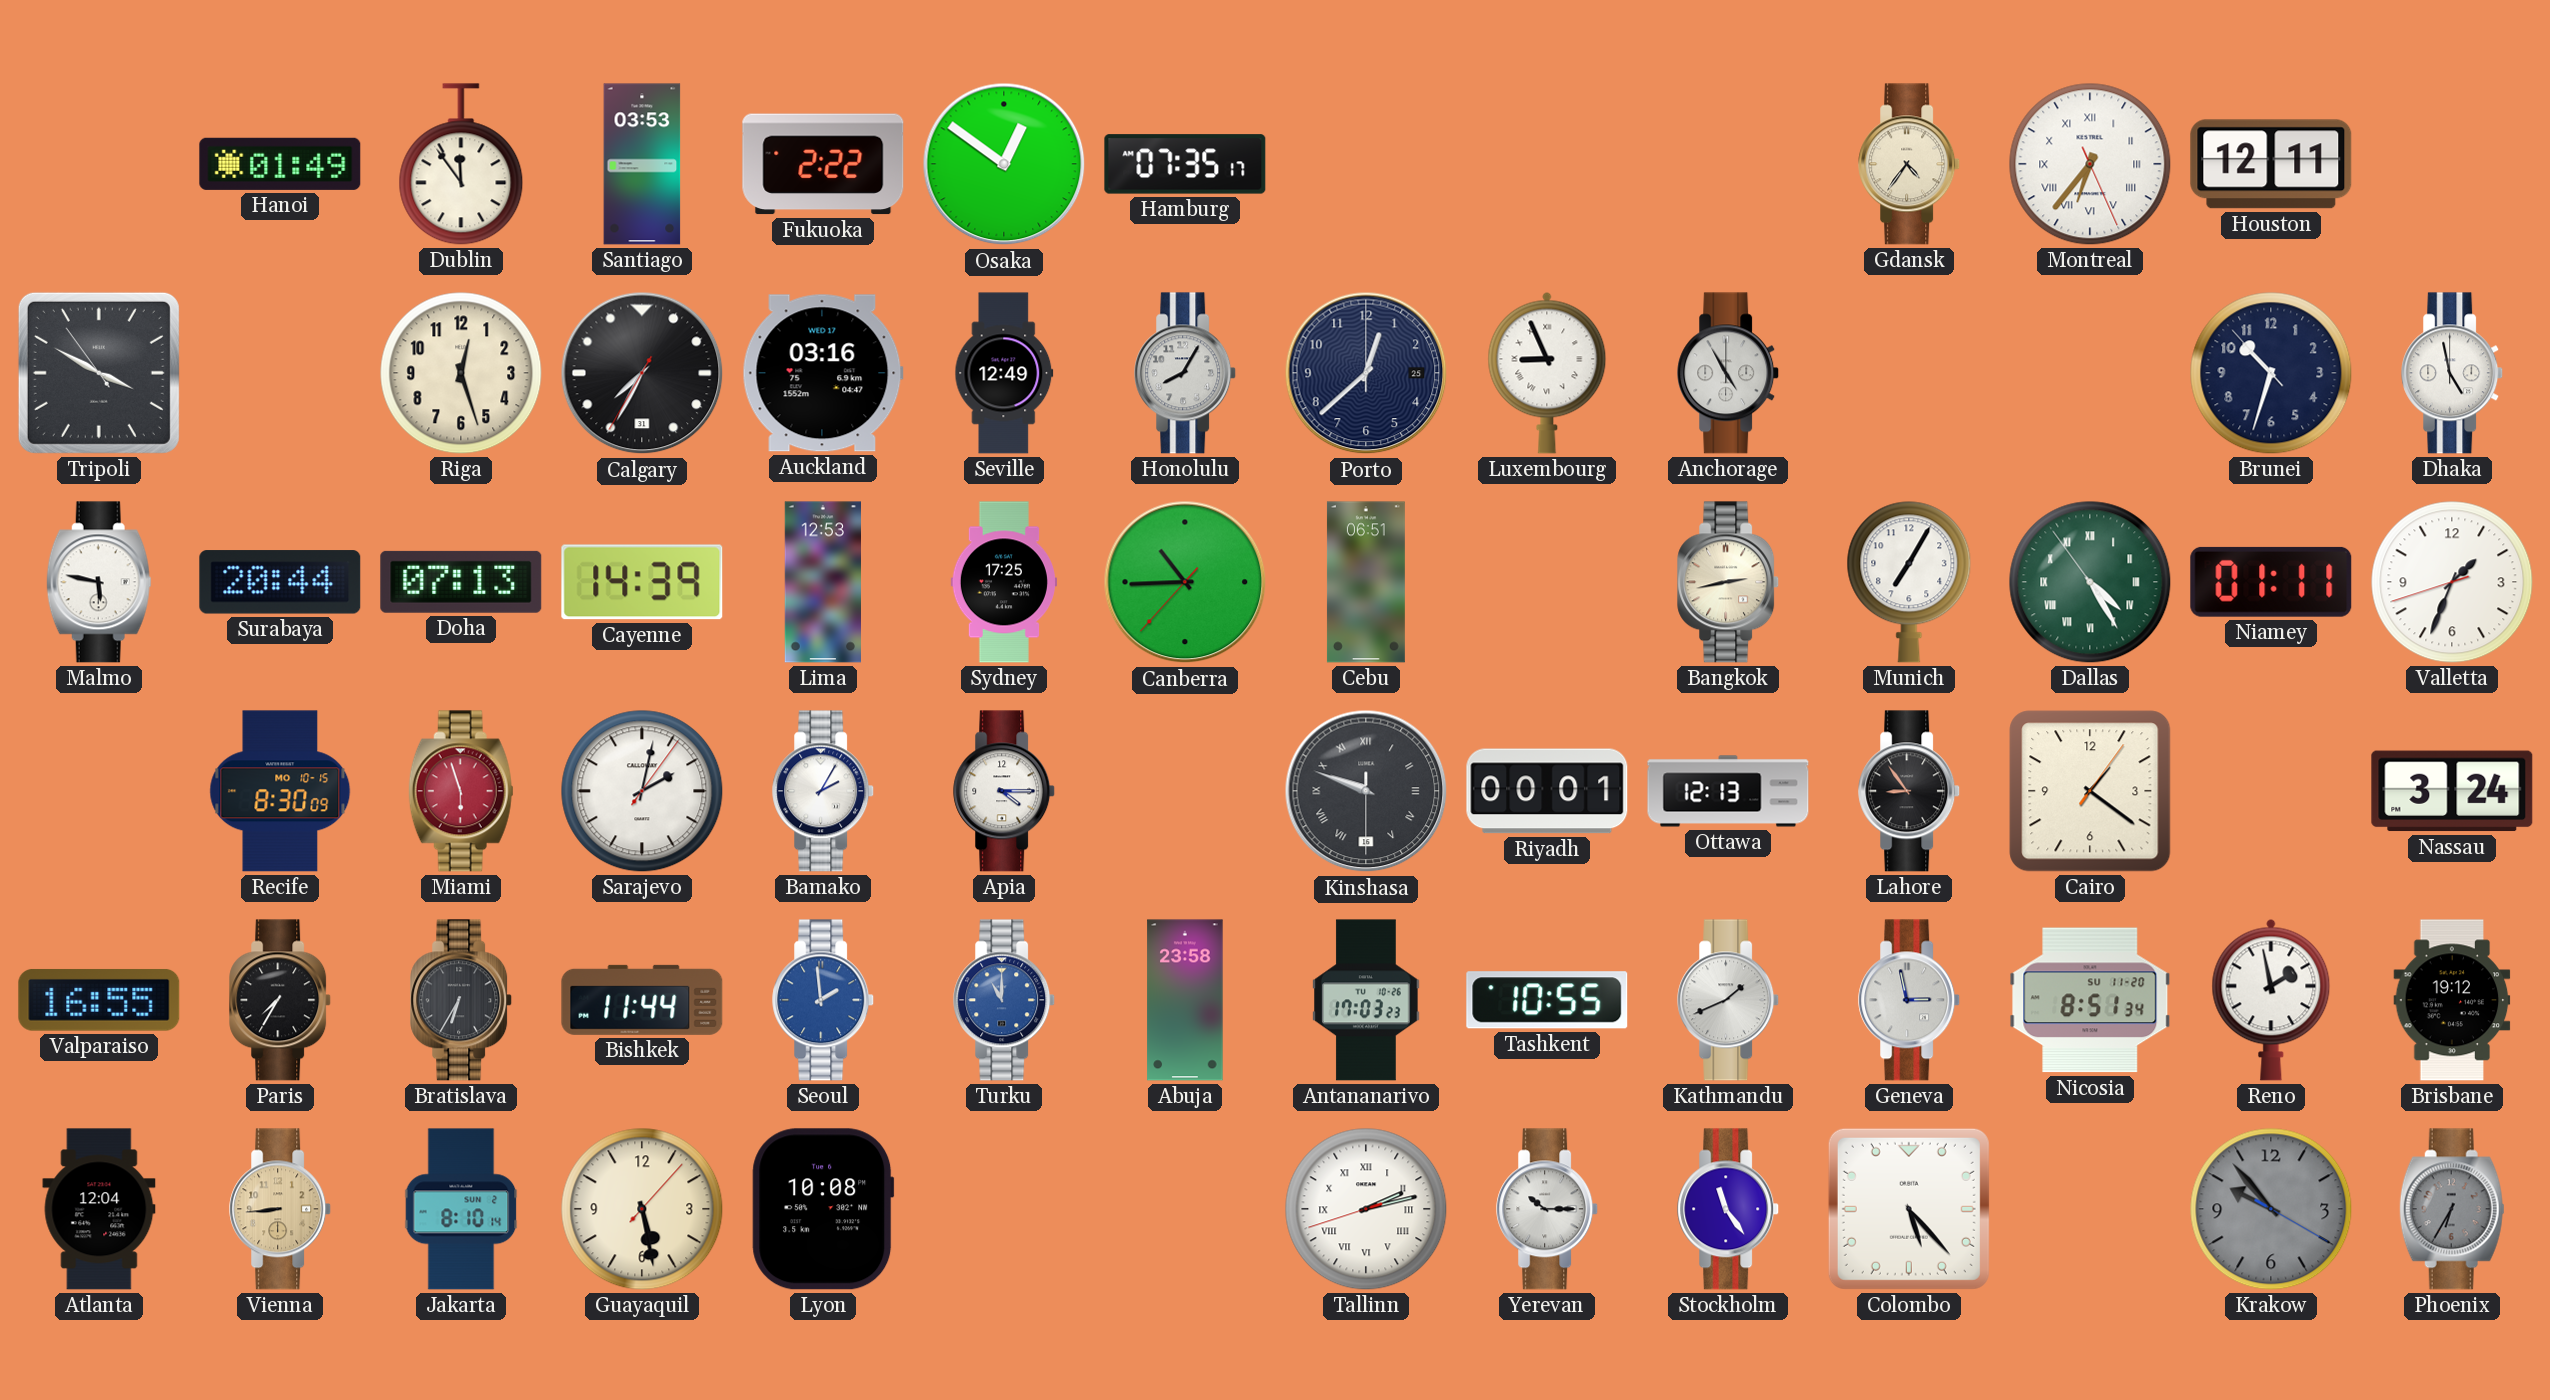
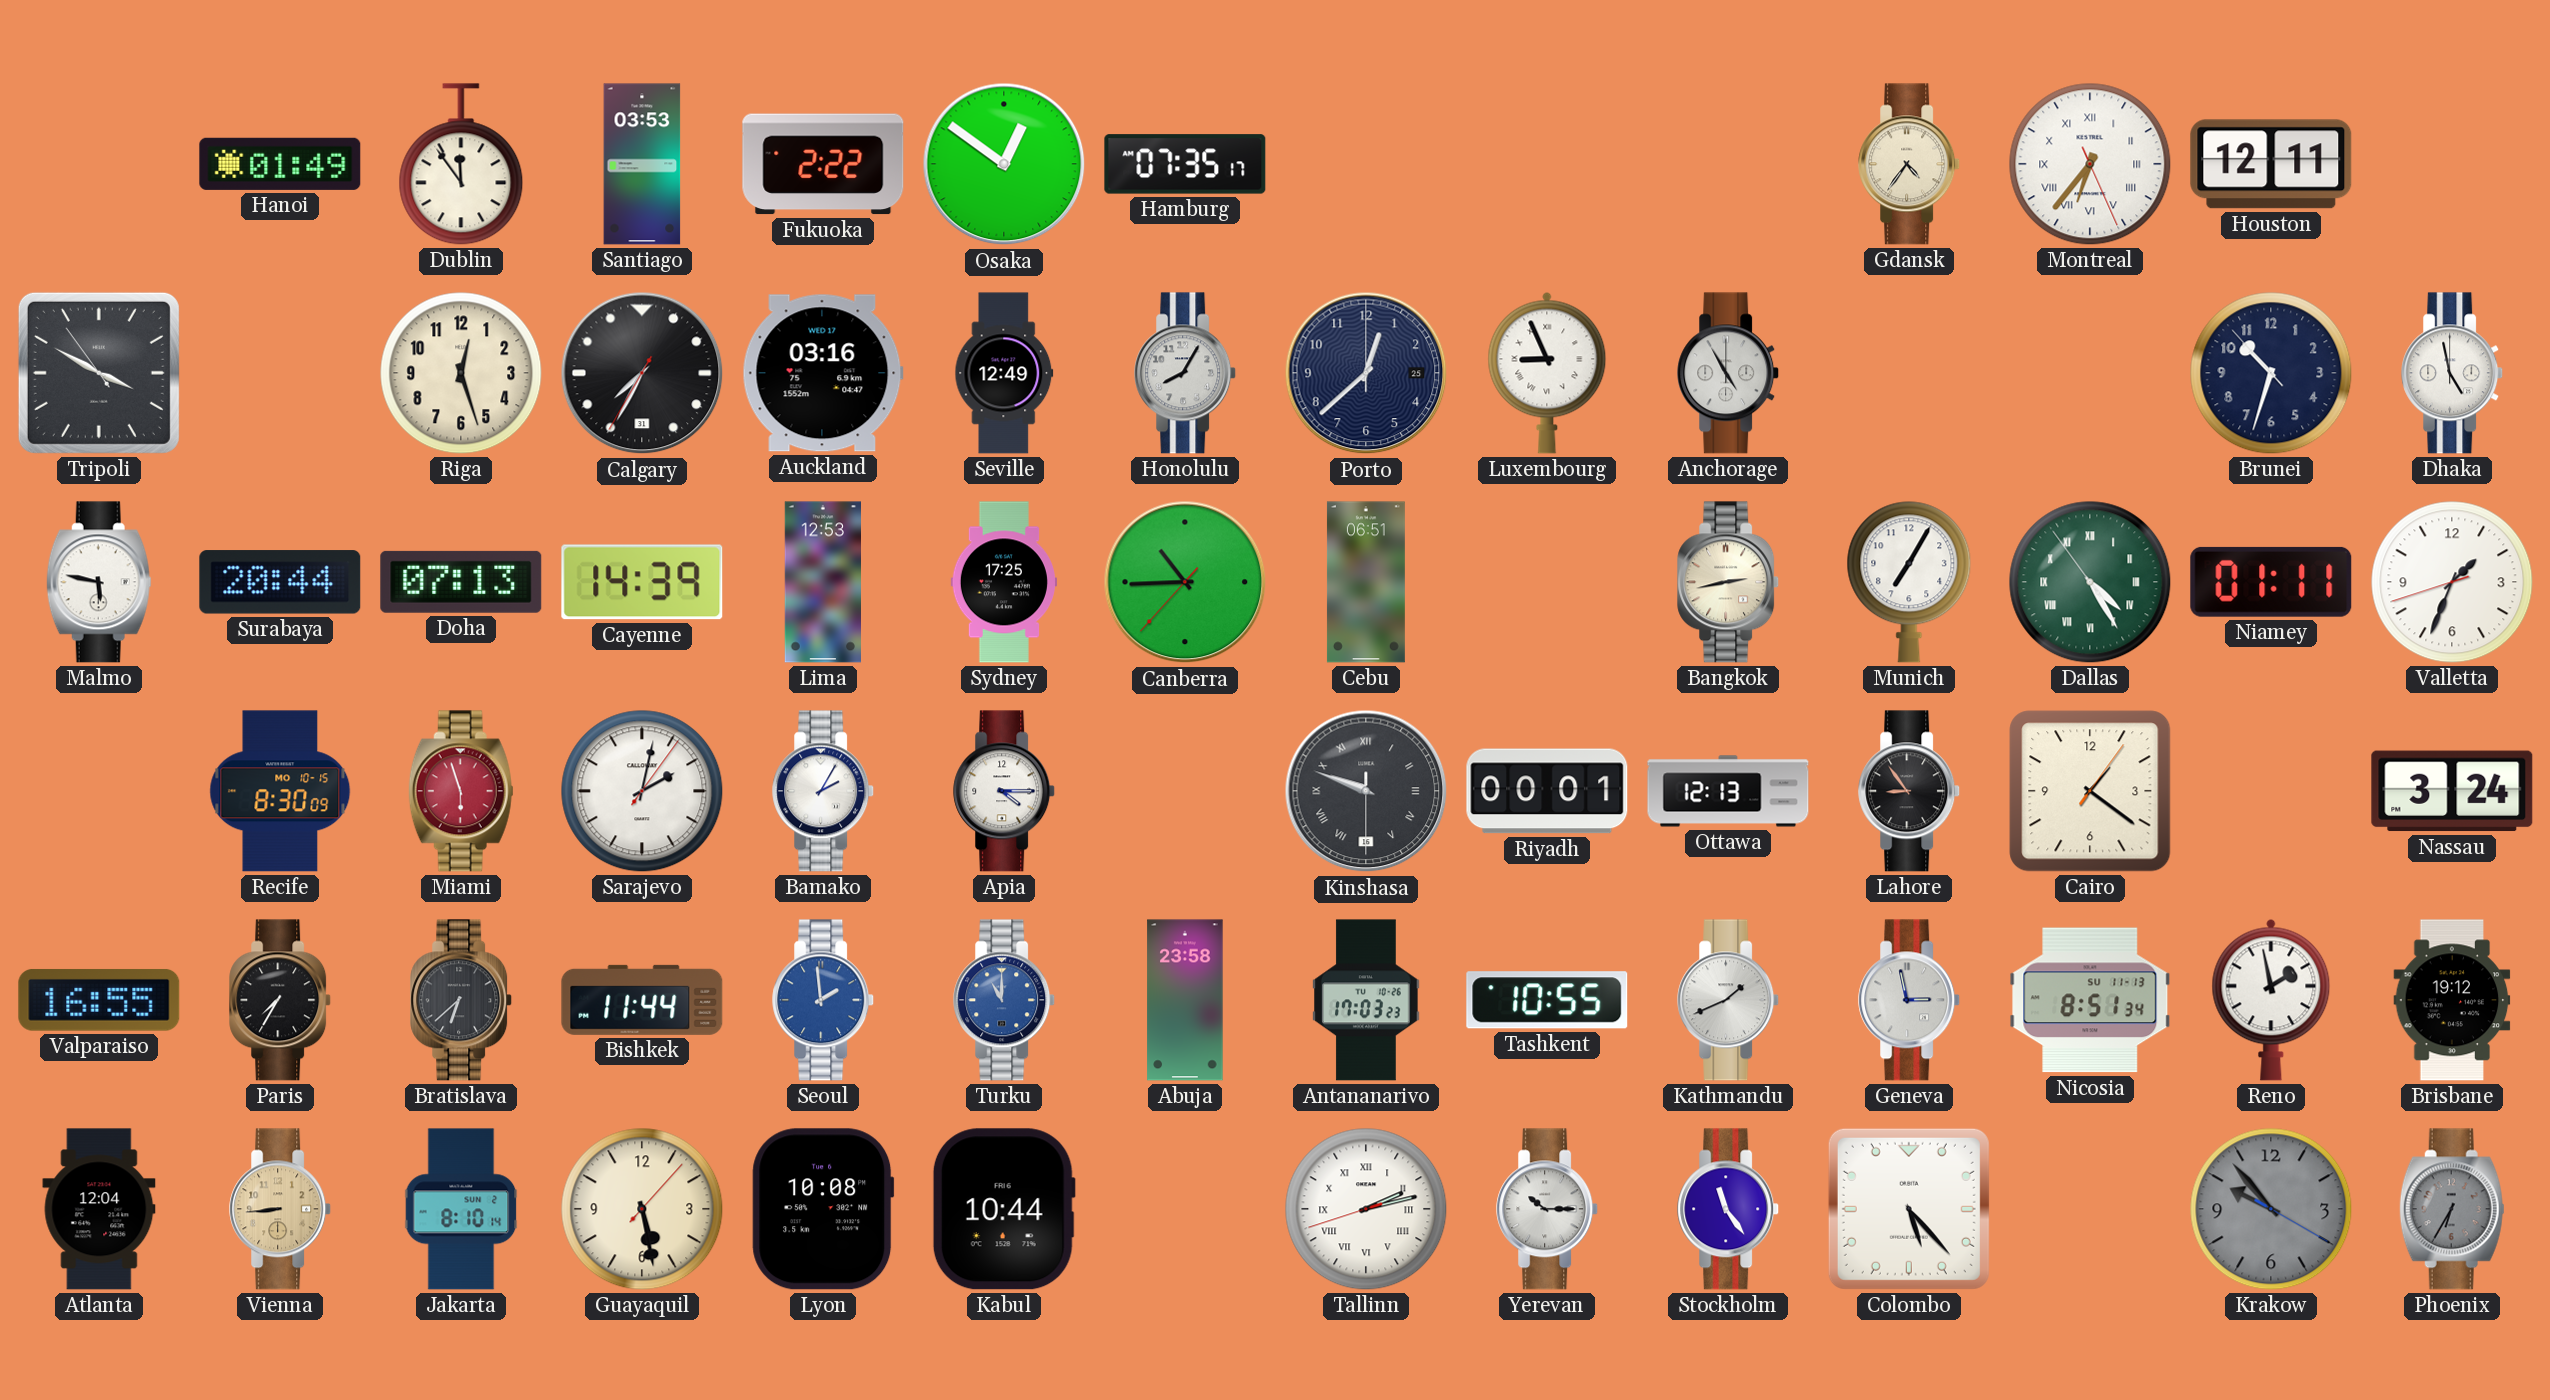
Bratislava: 6:35 -> 6:38
Nicosia date: SU 11-20 -> SU 11-13
Kabul: none -> 10:44
